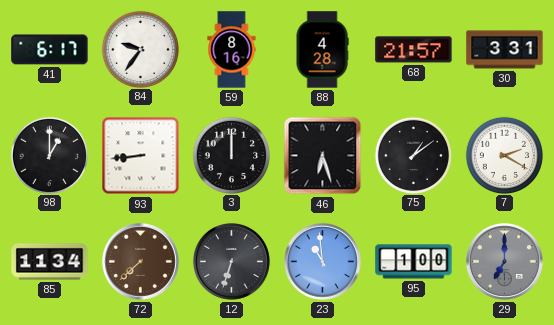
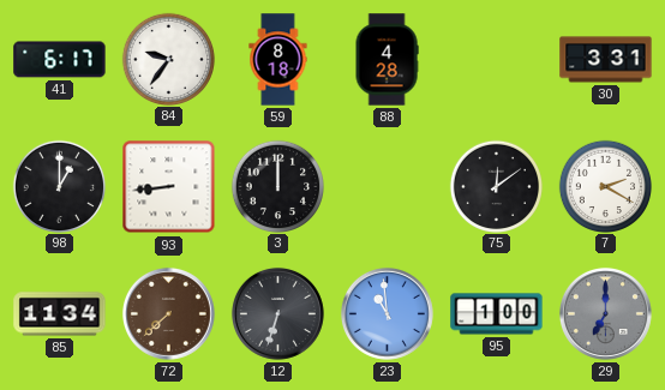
59: 8:16 -> 8:18
68: 21:57 -> none
46: 6:27 -> none
75: 1:09 -> 12:09
